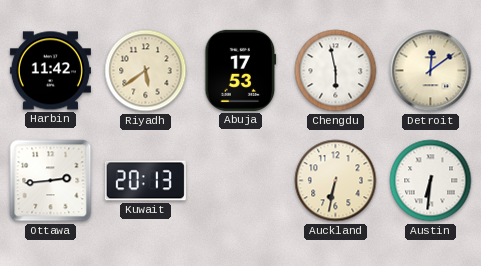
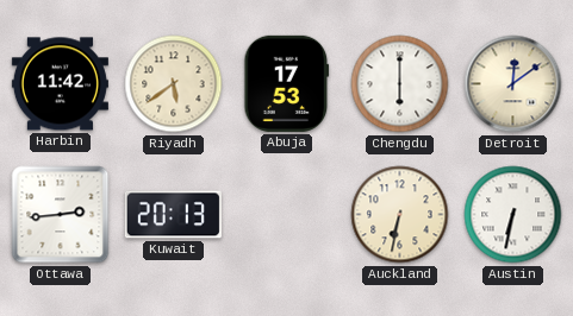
Chengdu: 5:58 -> 6:00
Austin: 6:31 -> 6:32
